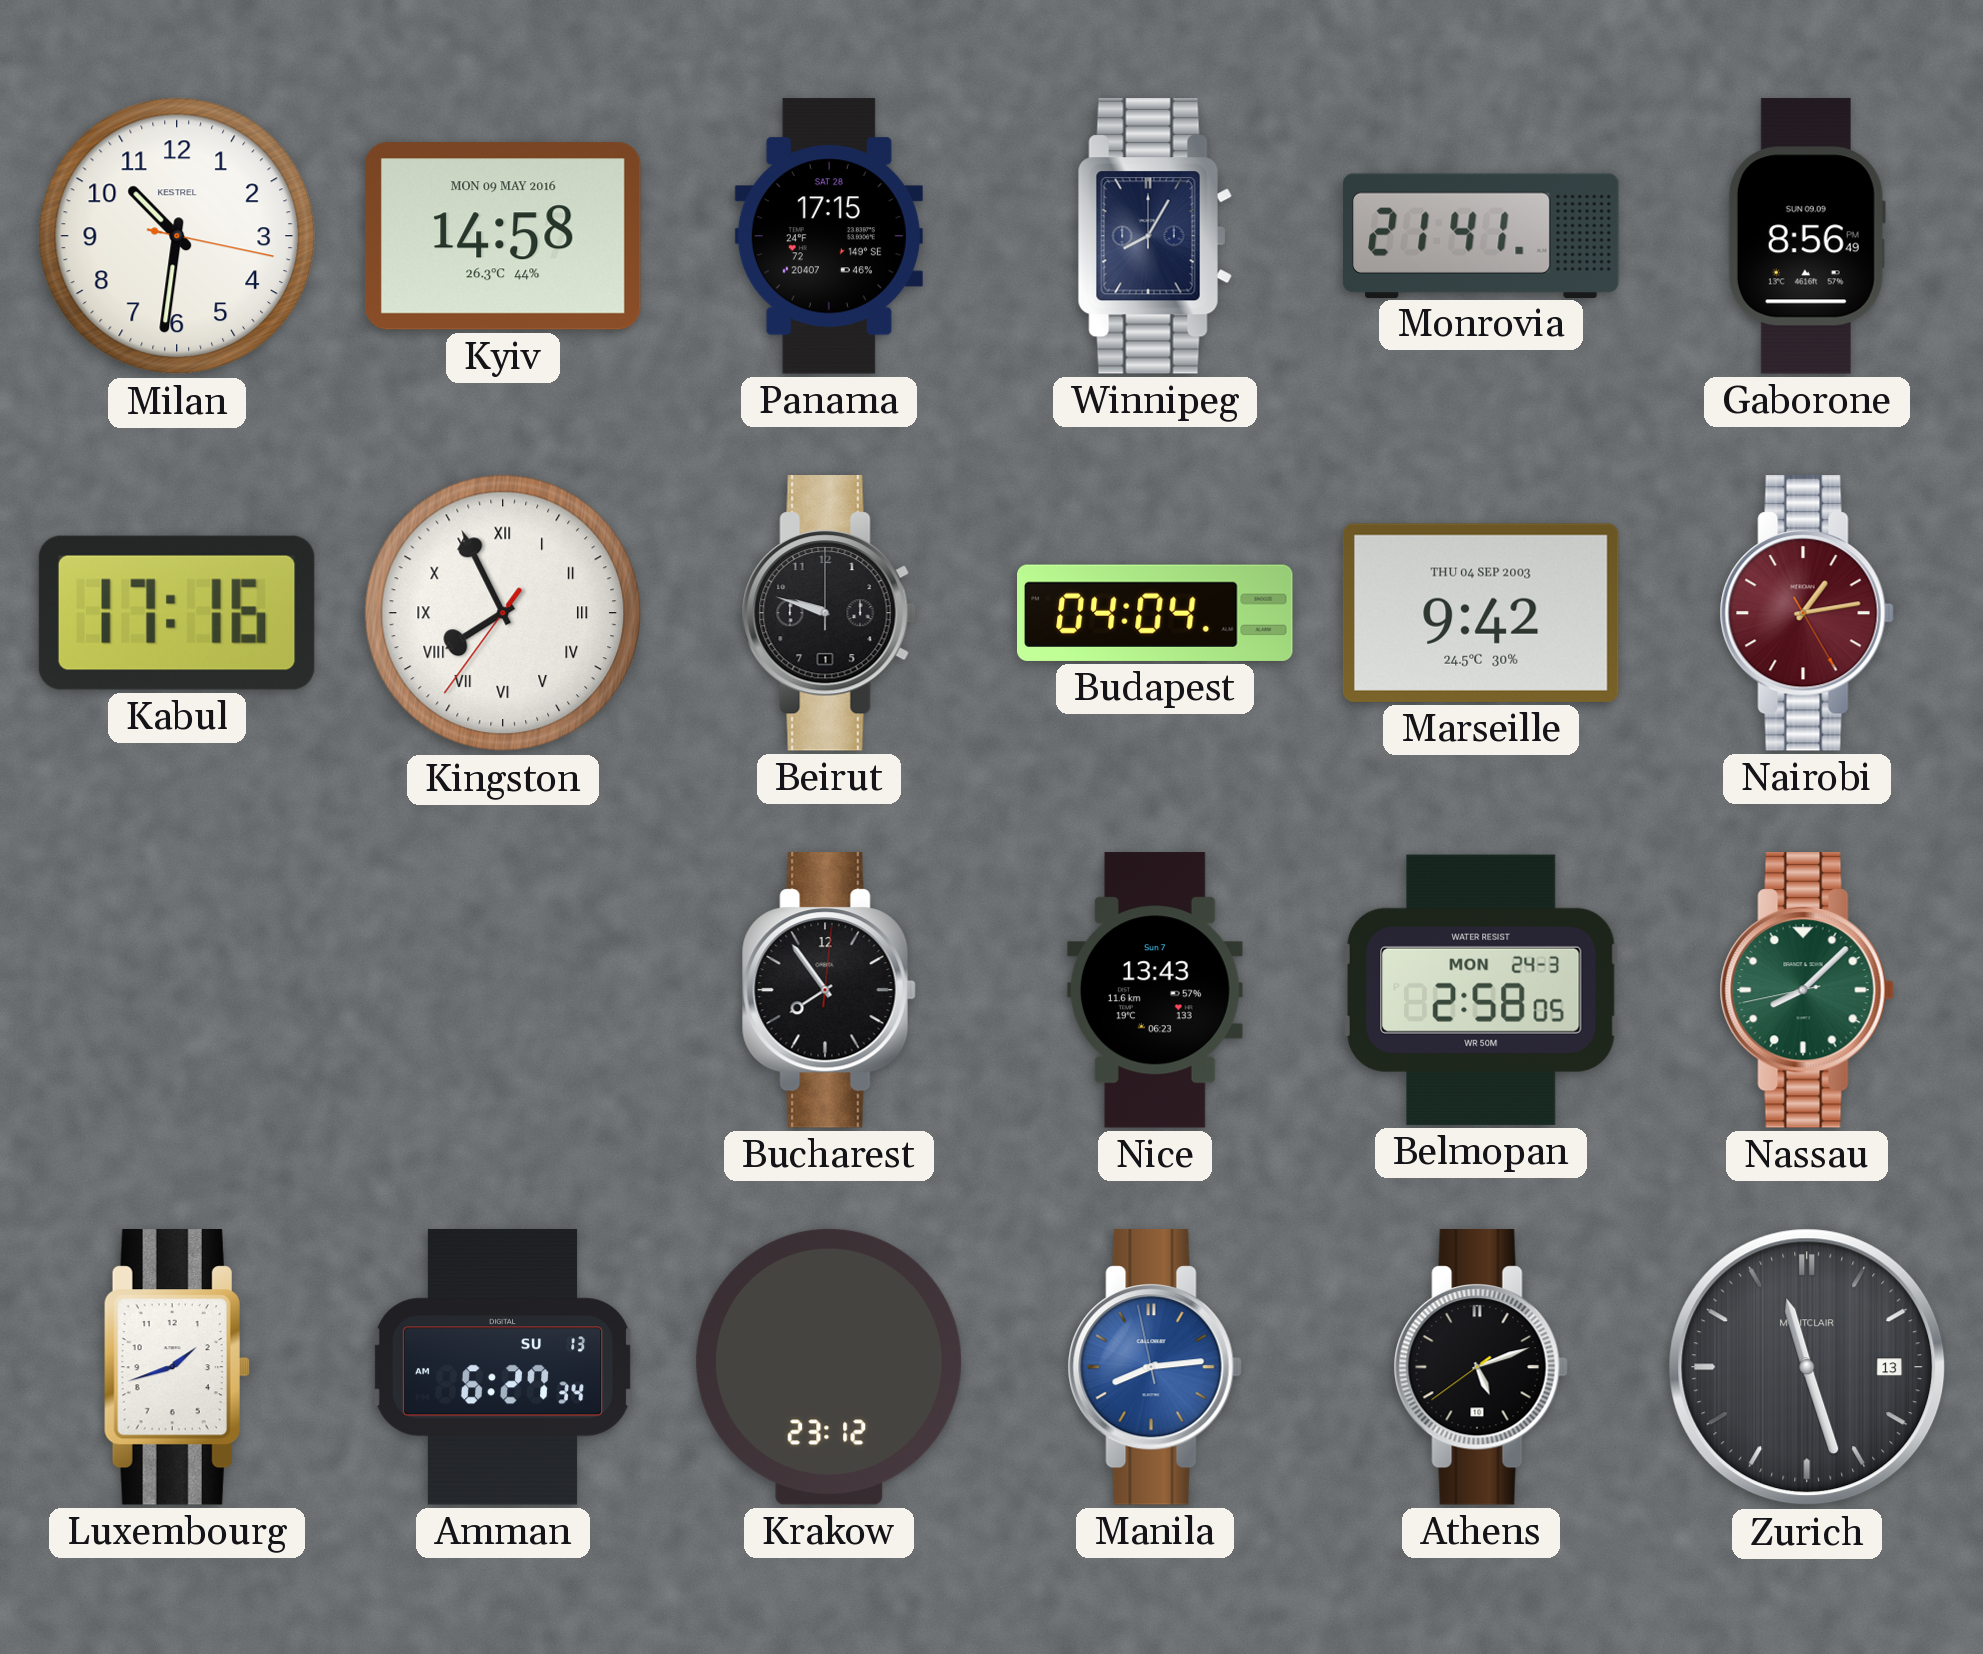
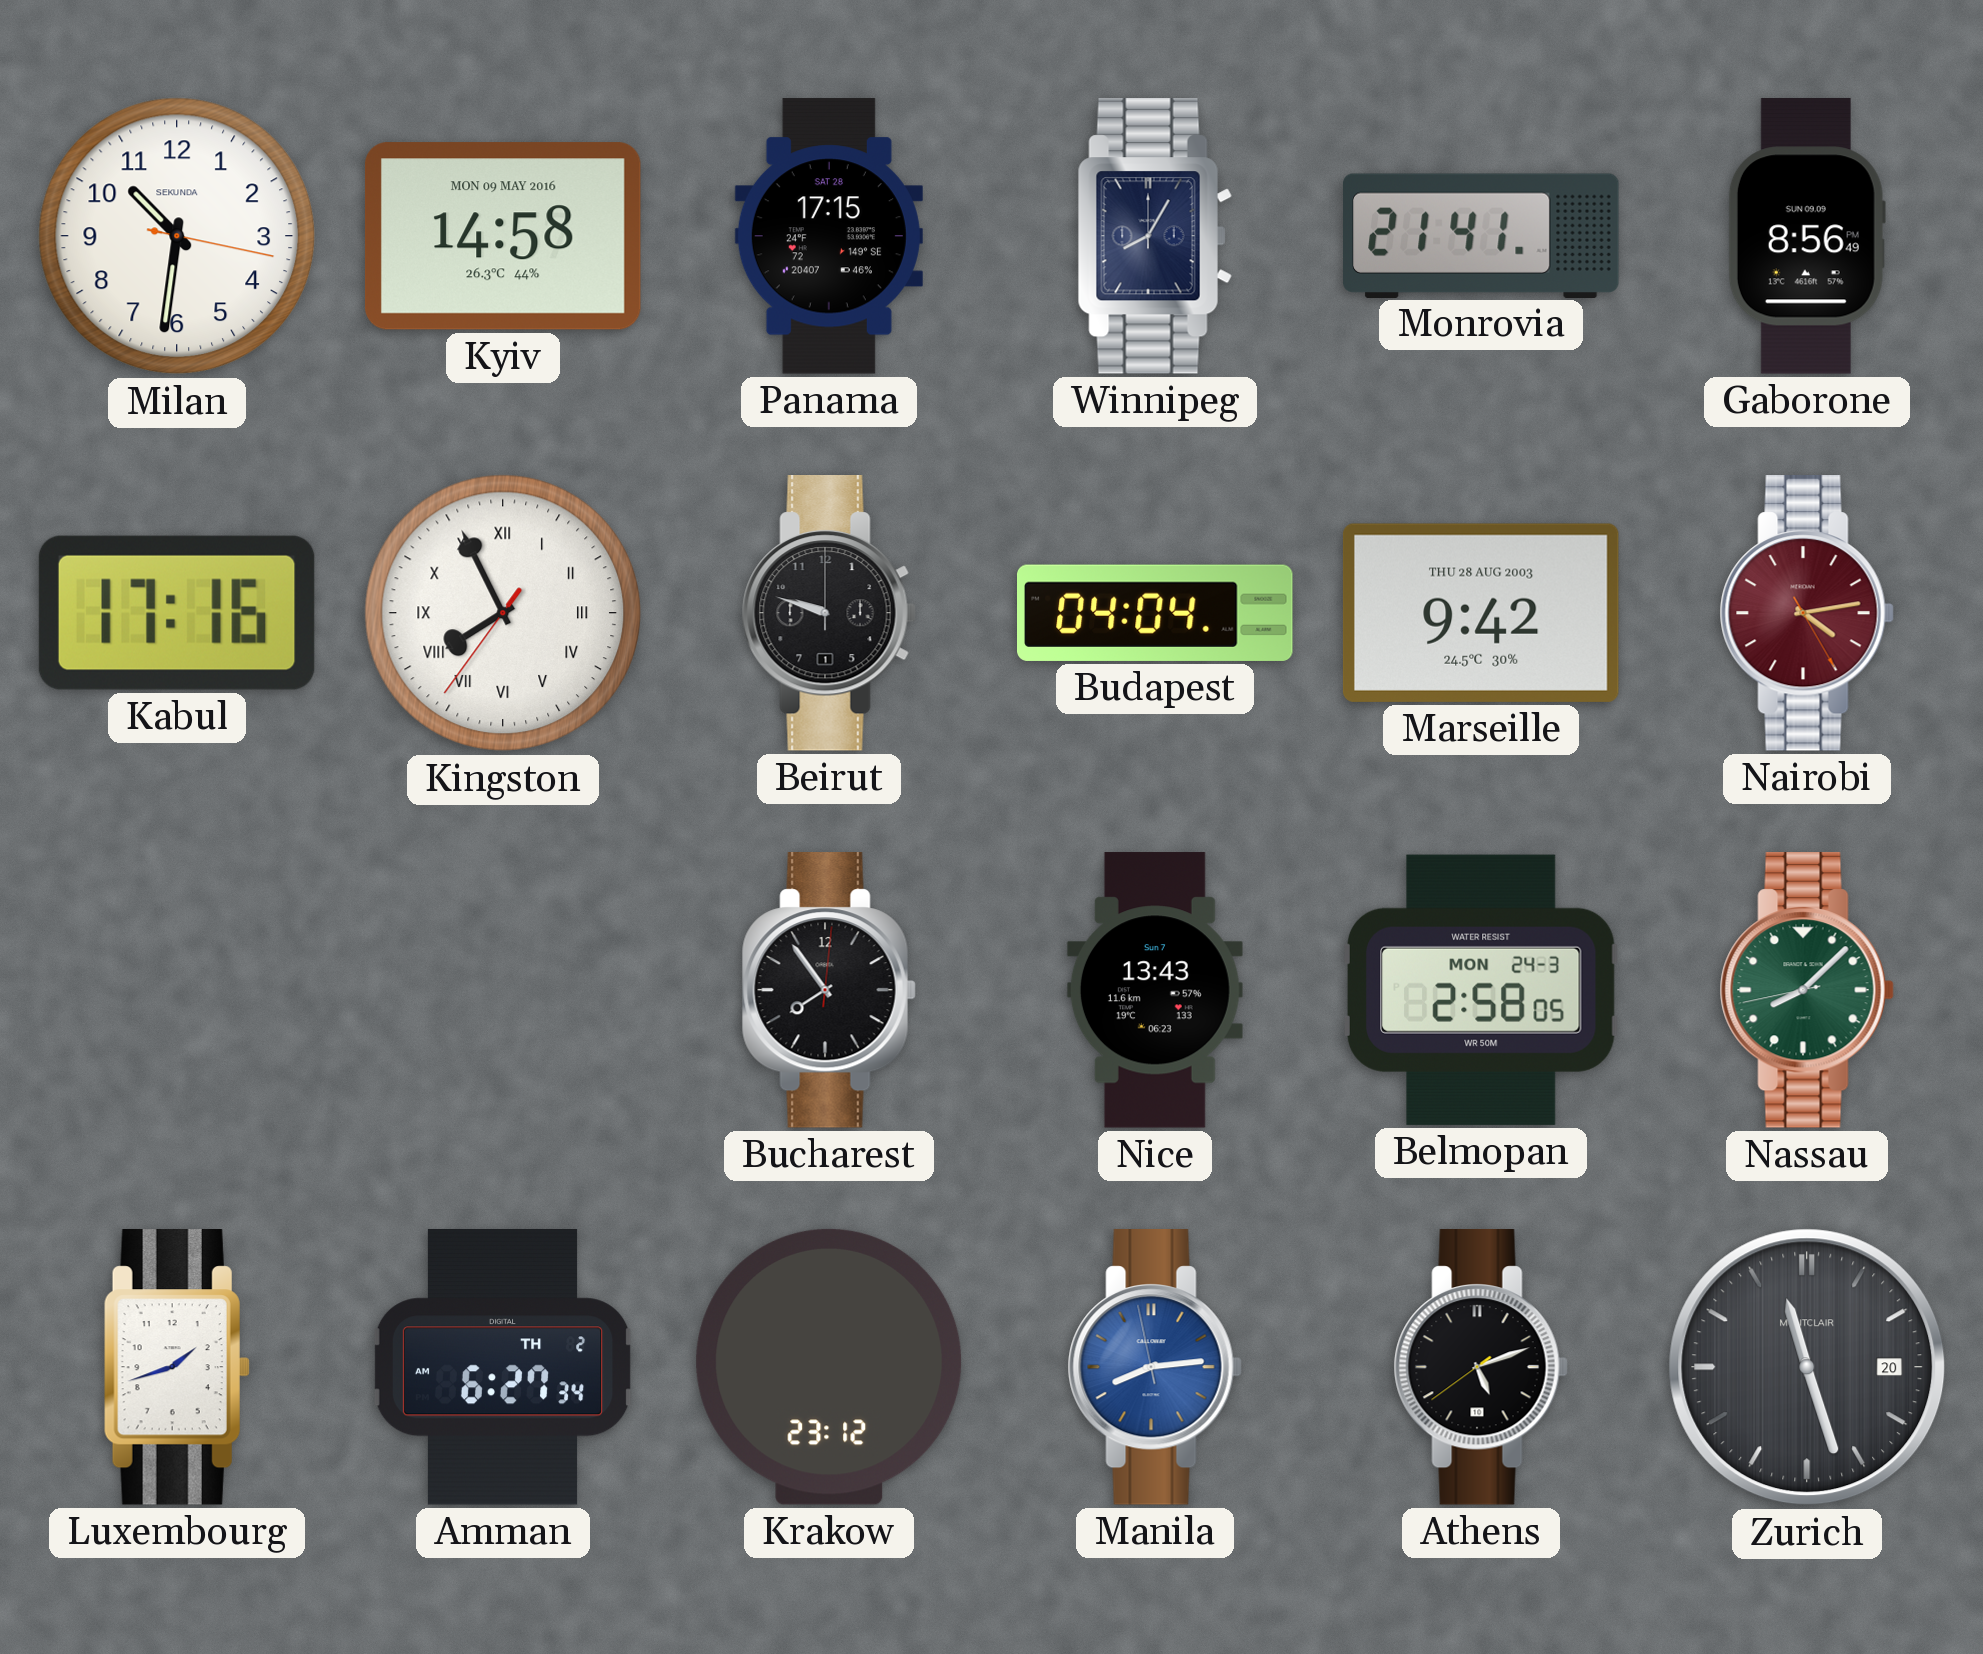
Milan brand: KESTREL -> SEKUNDA
Marseille date: THU 04 SEP 2003 -> THU 28 AUG 2003
Nairobi: 1:13 -> 4:13
Amman date: SU 13 -> TH 2
Zurich date: 13 -> 20
